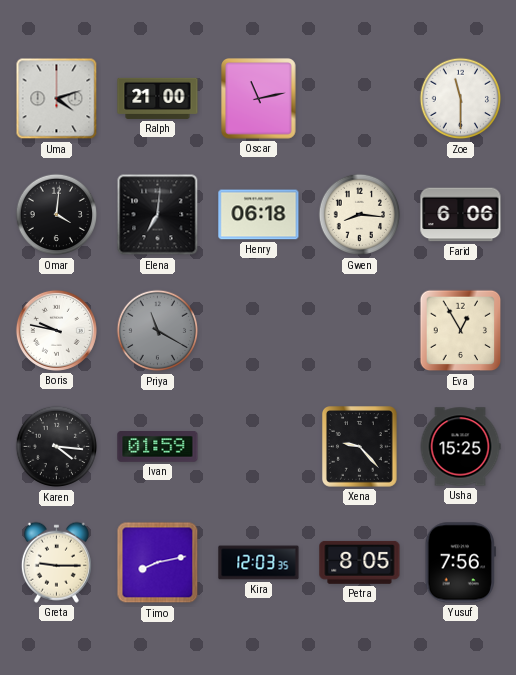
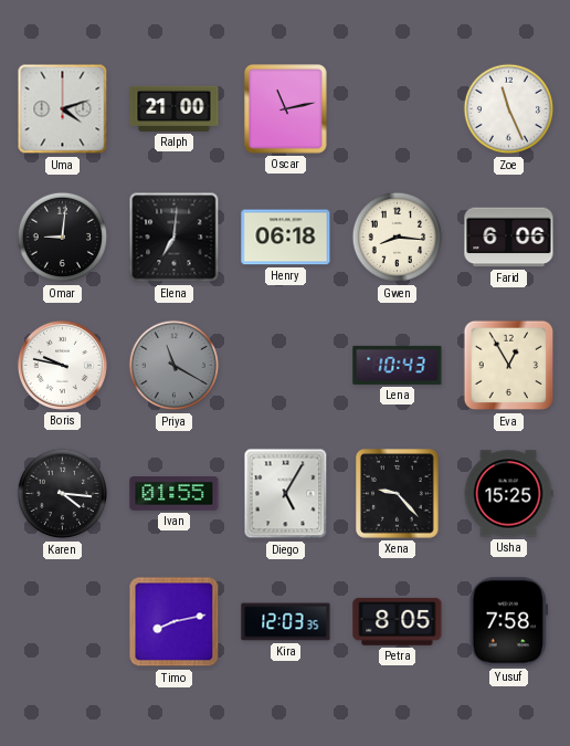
Zoe: 11:30 -> 11:26
Omar: 4:01 -> 9:01
Lena: none -> 10:43
Ivan: 01:59 -> 01:55
Diego: none -> 5:05
Greta: 9:15 -> none
Yusuf: 7:56 -> 7:58
